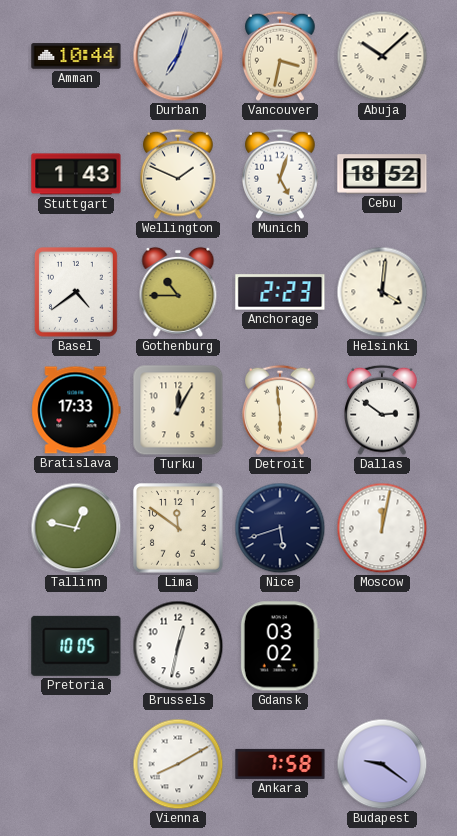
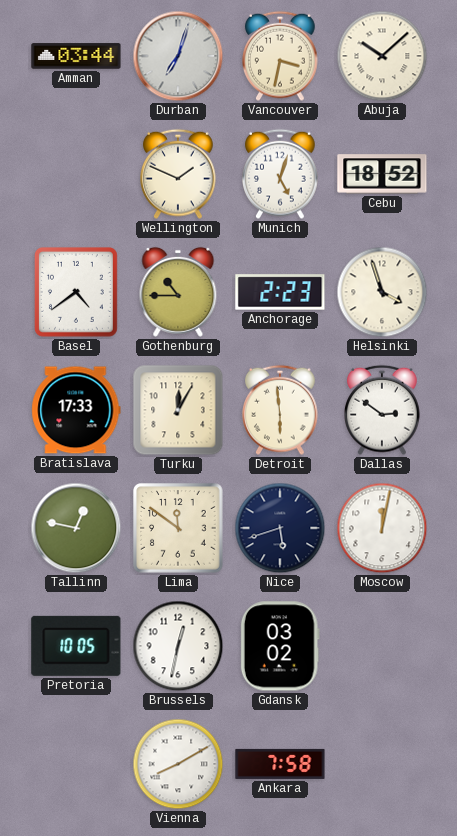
Amman: 10:44 -> 03:44
Stuttgart: 1:43 -> none
Helsinki: 4:01 -> 3:57
Budapest: 9:21 -> none
